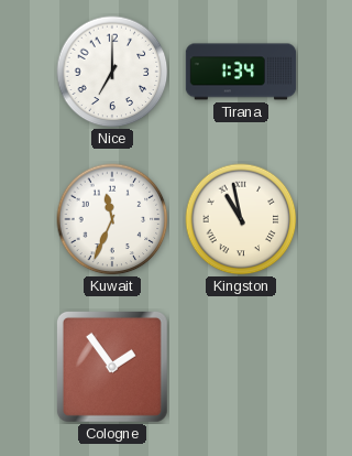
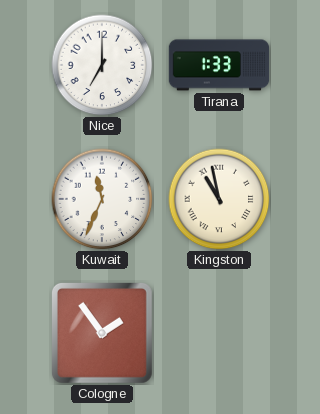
Tirana: 1:34 -> 1:33
